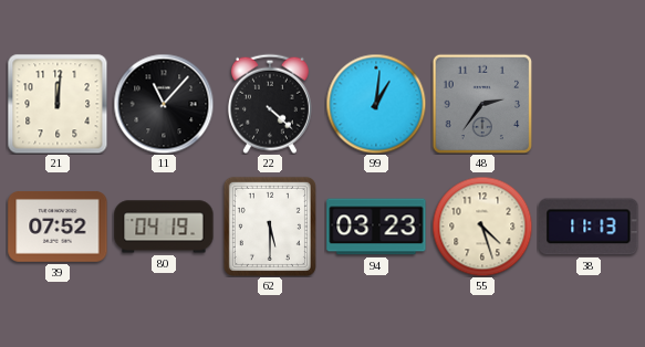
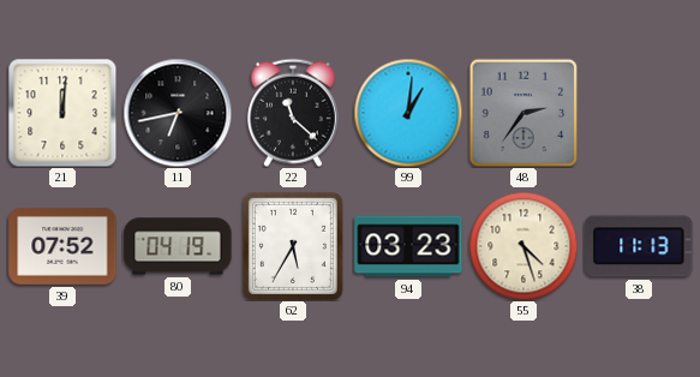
11: 11:07 -> 6:43
22: 4:22 -> 11:22
62: 5:30 -> 5:35
